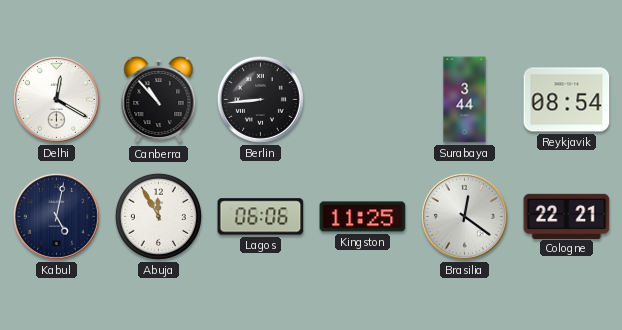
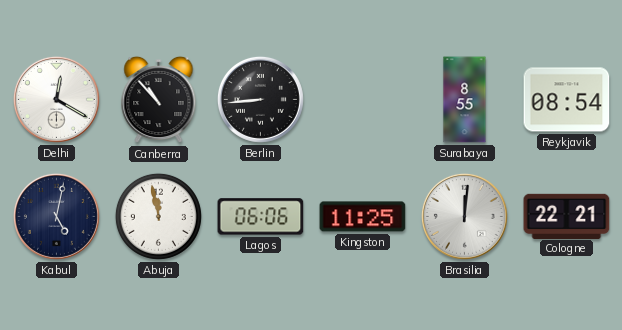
Surabaya: 3:44 -> 8:55
Abuja: 11:55 -> 11:58
Brasilia: 12:21 -> 12:01
